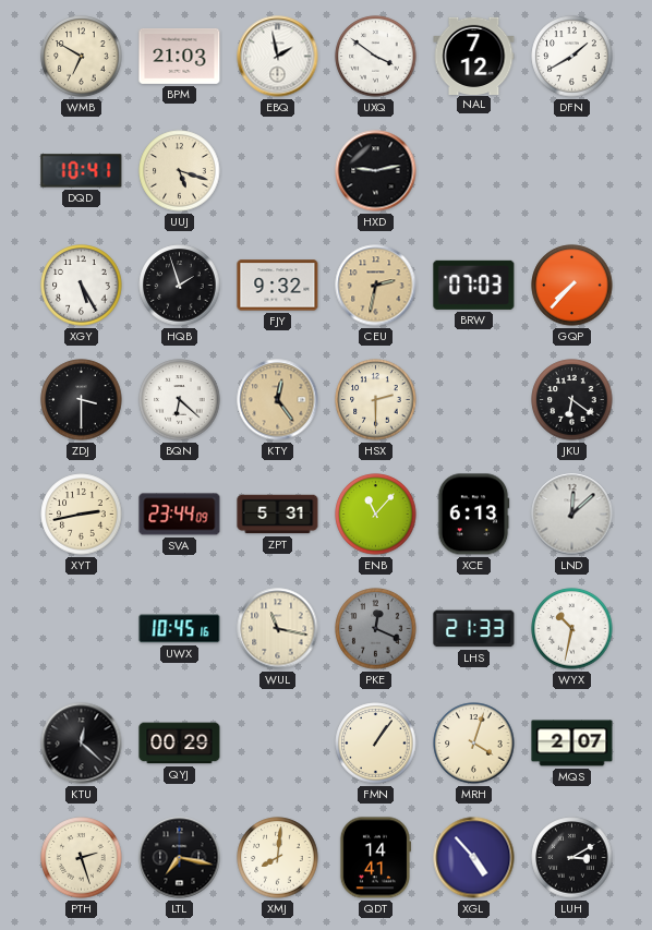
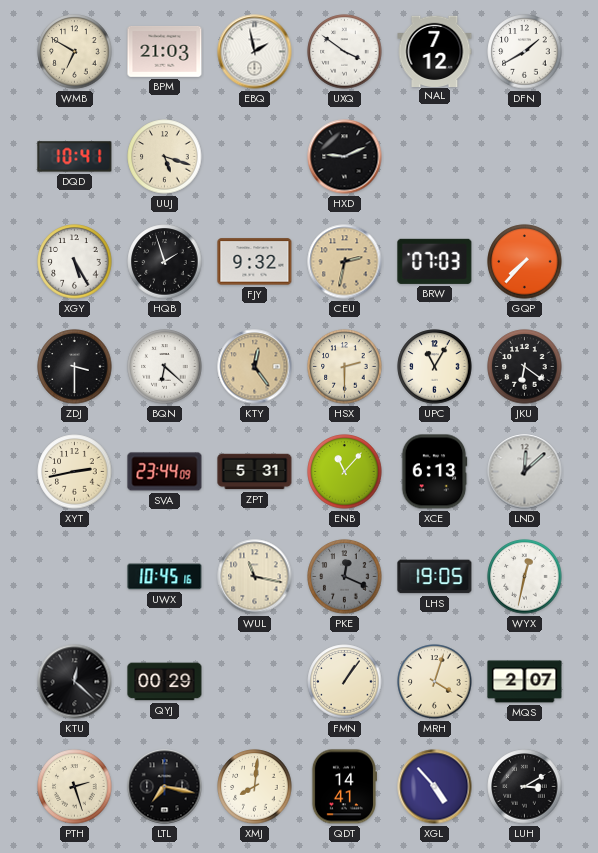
HXD: 9:13 -> 9:11
UPC: none -> 11:05
LHS: 21:33 -> 19:05
WYX: 10:32 -> 12:32
